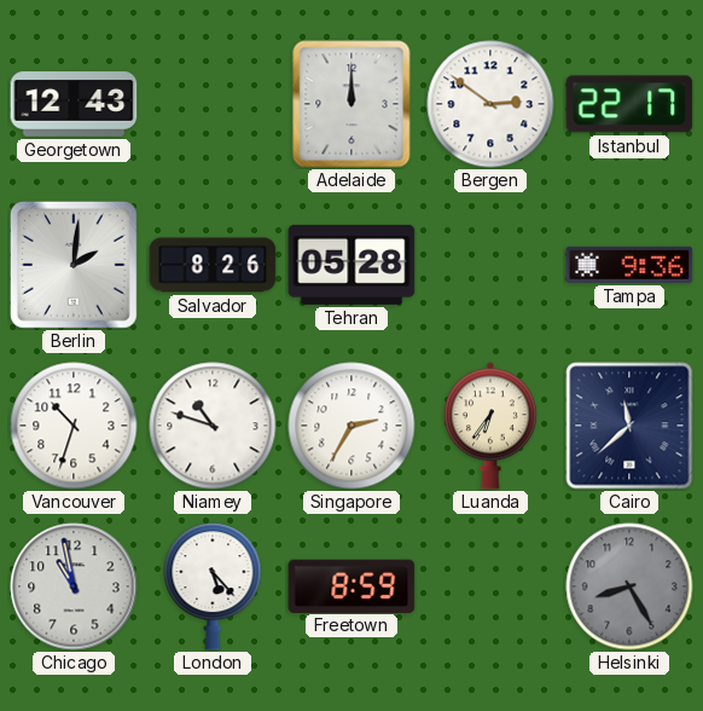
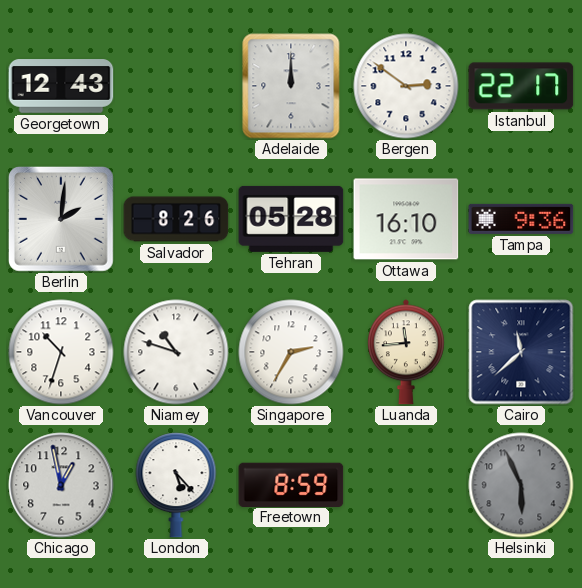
Ottawa: none -> 16:10
Luanda: 6:36 -> 11:44
Chicago: 10:58 -> 12:58
Helsinki: 8:25 -> 5:56
